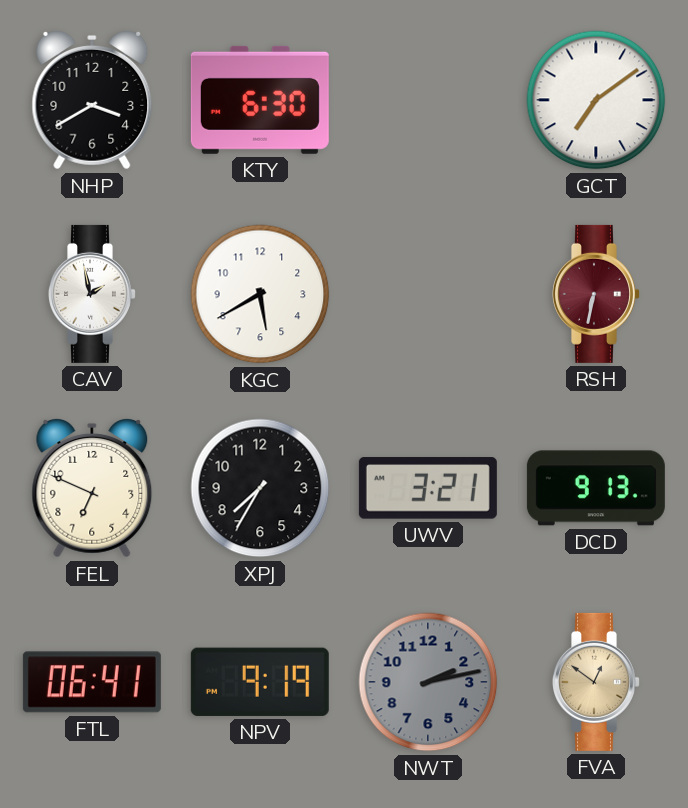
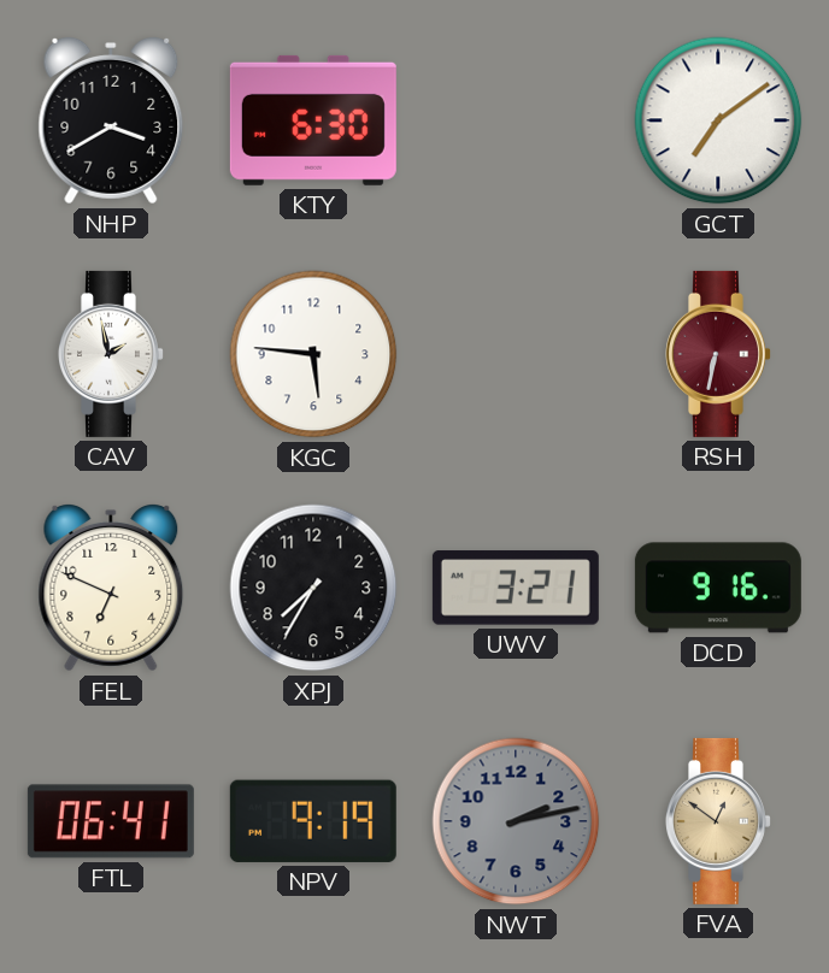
KGC: 5:40 -> 5:46
DCD: 9:13 -> 9:16
